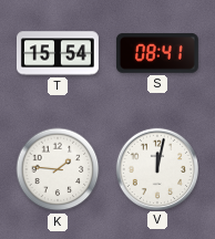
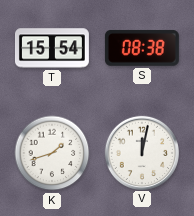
S: 08:41 -> 08:38
K: 1:46 -> 1:42
